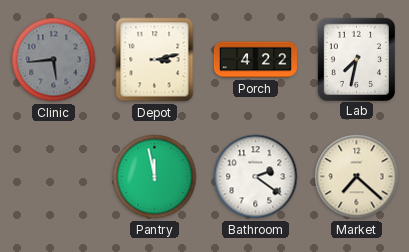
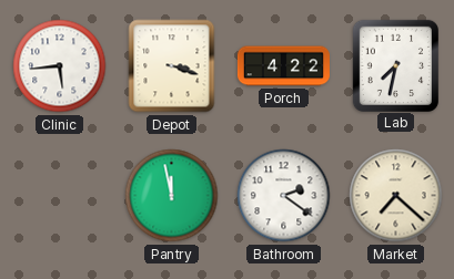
Clinic dial: grey -> white
Depot: 3:13 -> 3:18
